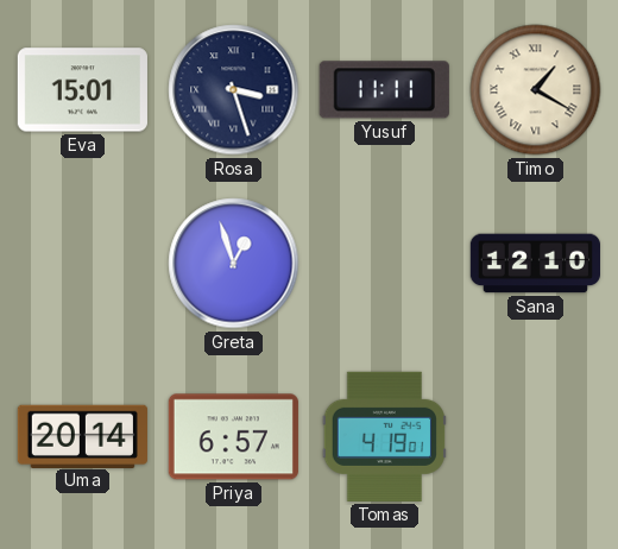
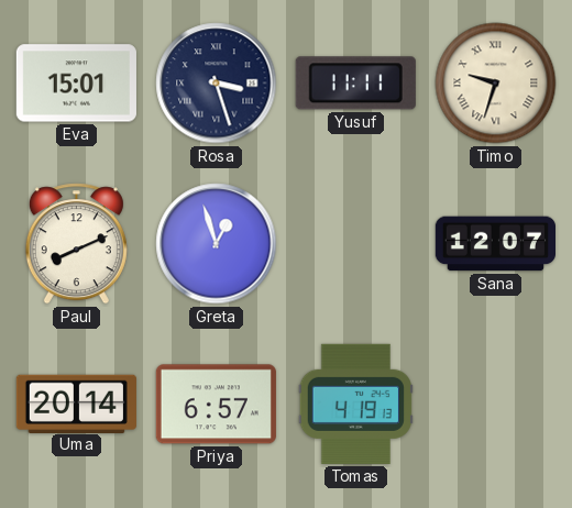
Timo: 1:20 -> 9:33
Paul: none -> 8:11
Sana: 12:10 -> 12:07
Tomas: 4:19:01 -> 4:19:13
